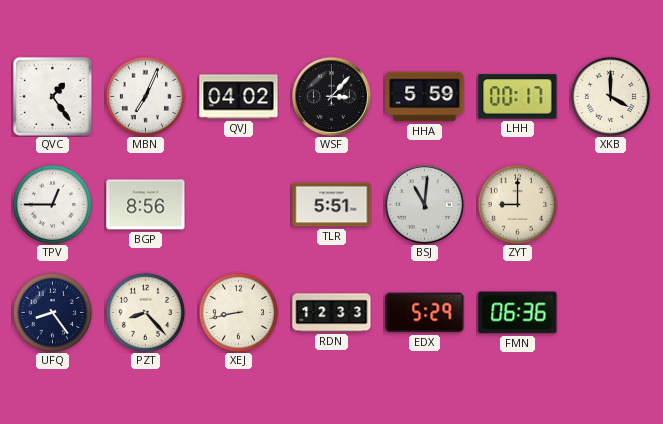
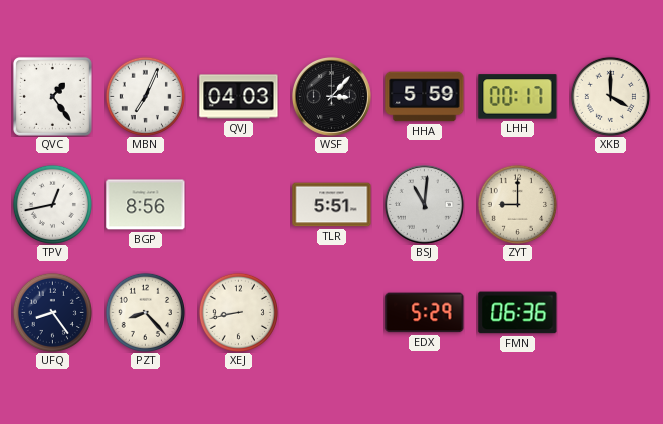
QVJ: 04:02 -> 04:03
TPV: 12:45 -> 12:43
RDN: 12:33 -> none
